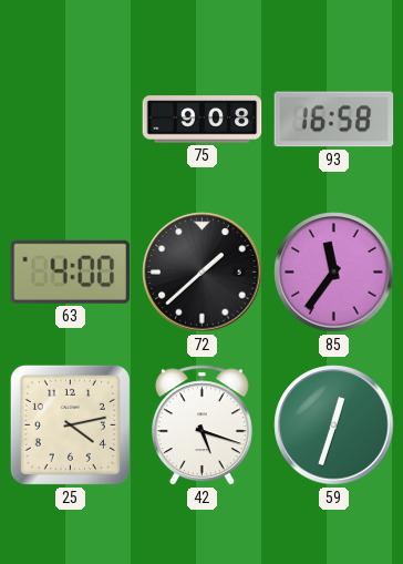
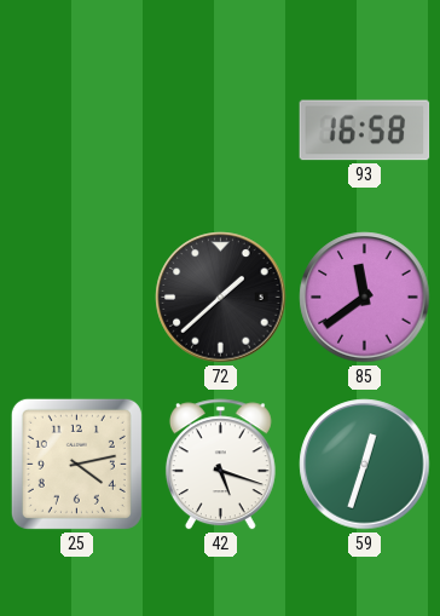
75: 9:08 -> none
63: 4:00 -> none
85: 11:36 -> 11:39
